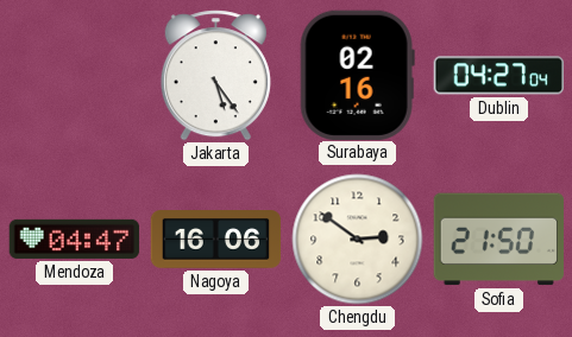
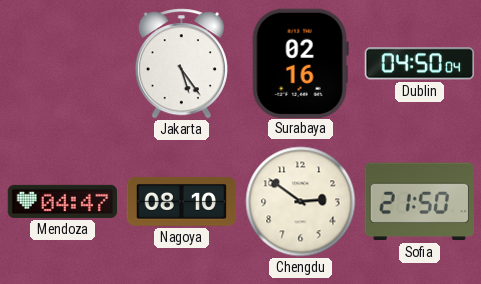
Dublin: 04:27 -> 04:50
Nagoya: 16:06 -> 08:10
